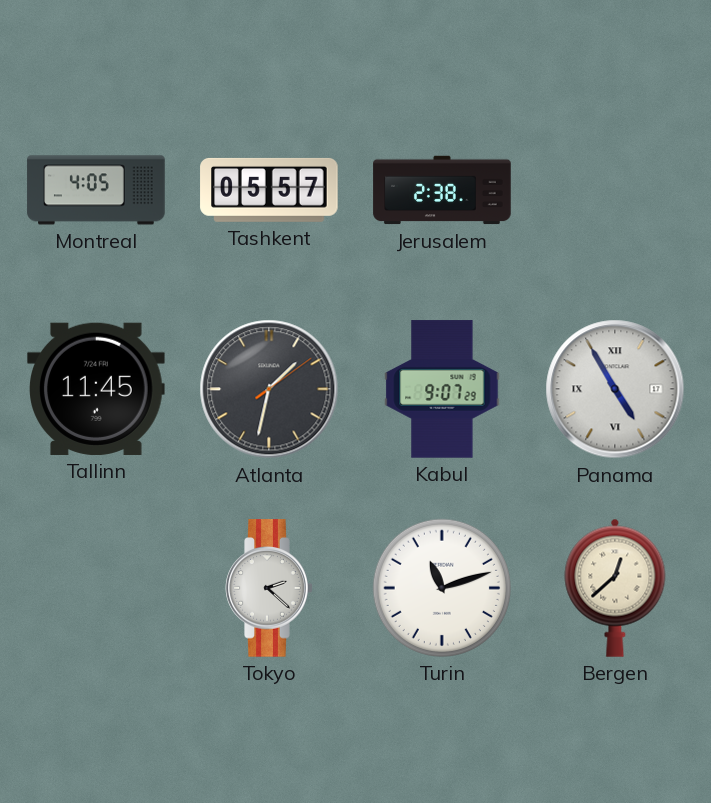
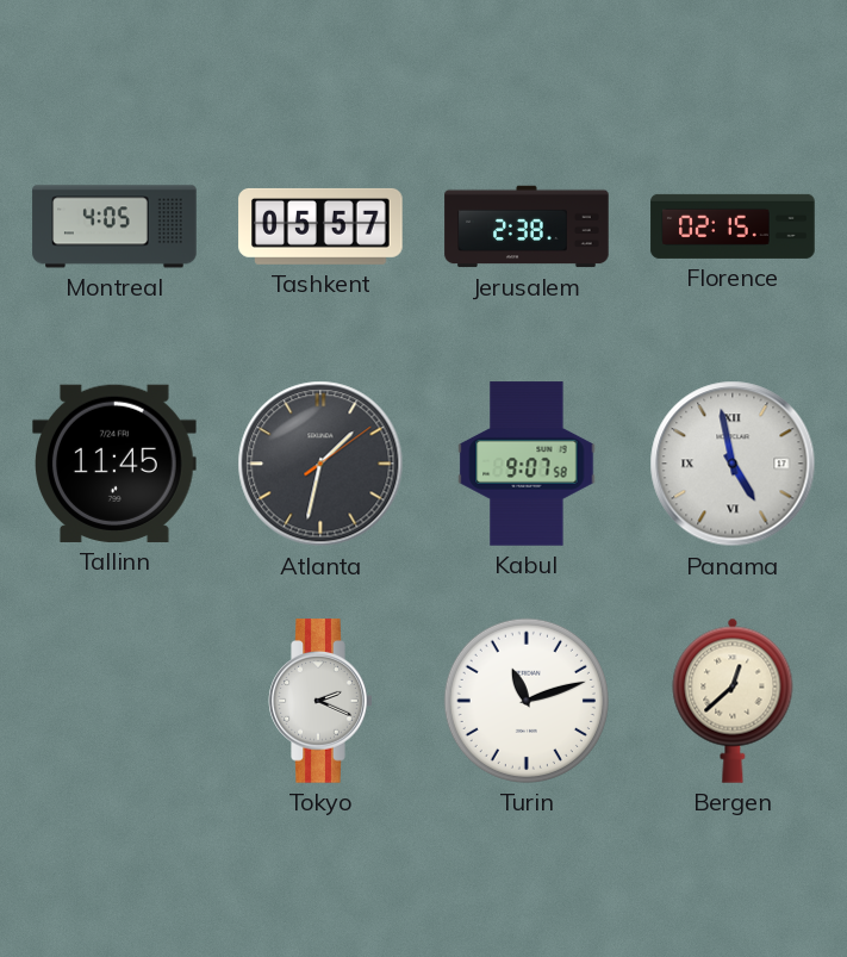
Florence: none -> 02:15
Kabul: 9:07:29 -> 9:07:58
Panama: 4:55 -> 4:58
Tokyo: 2:22 -> 2:19
